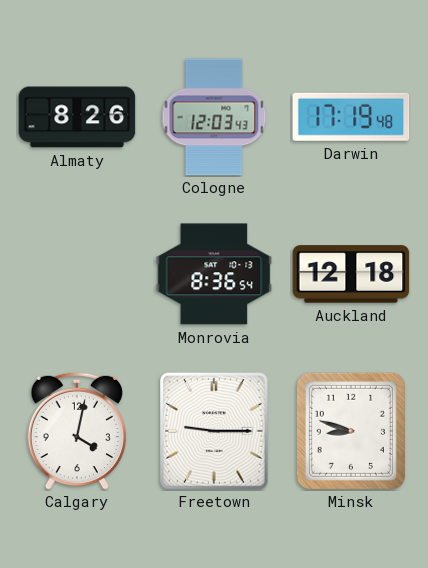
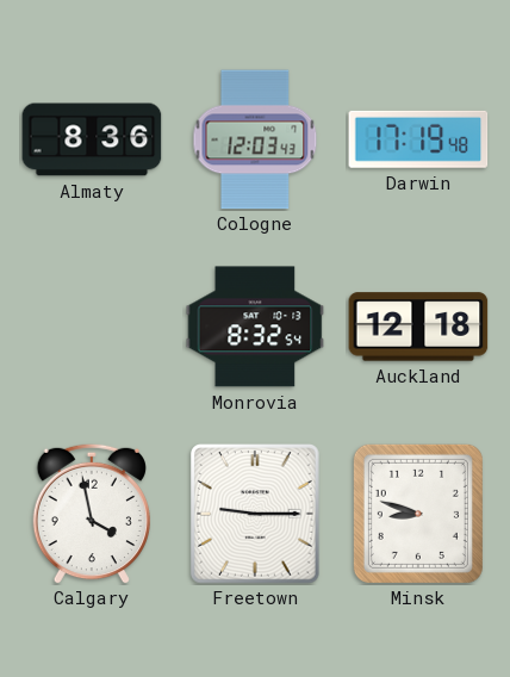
Almaty: 8:26 -> 8:36
Monrovia: 8:36 -> 8:32
Calgary: 4:02 -> 3:58
